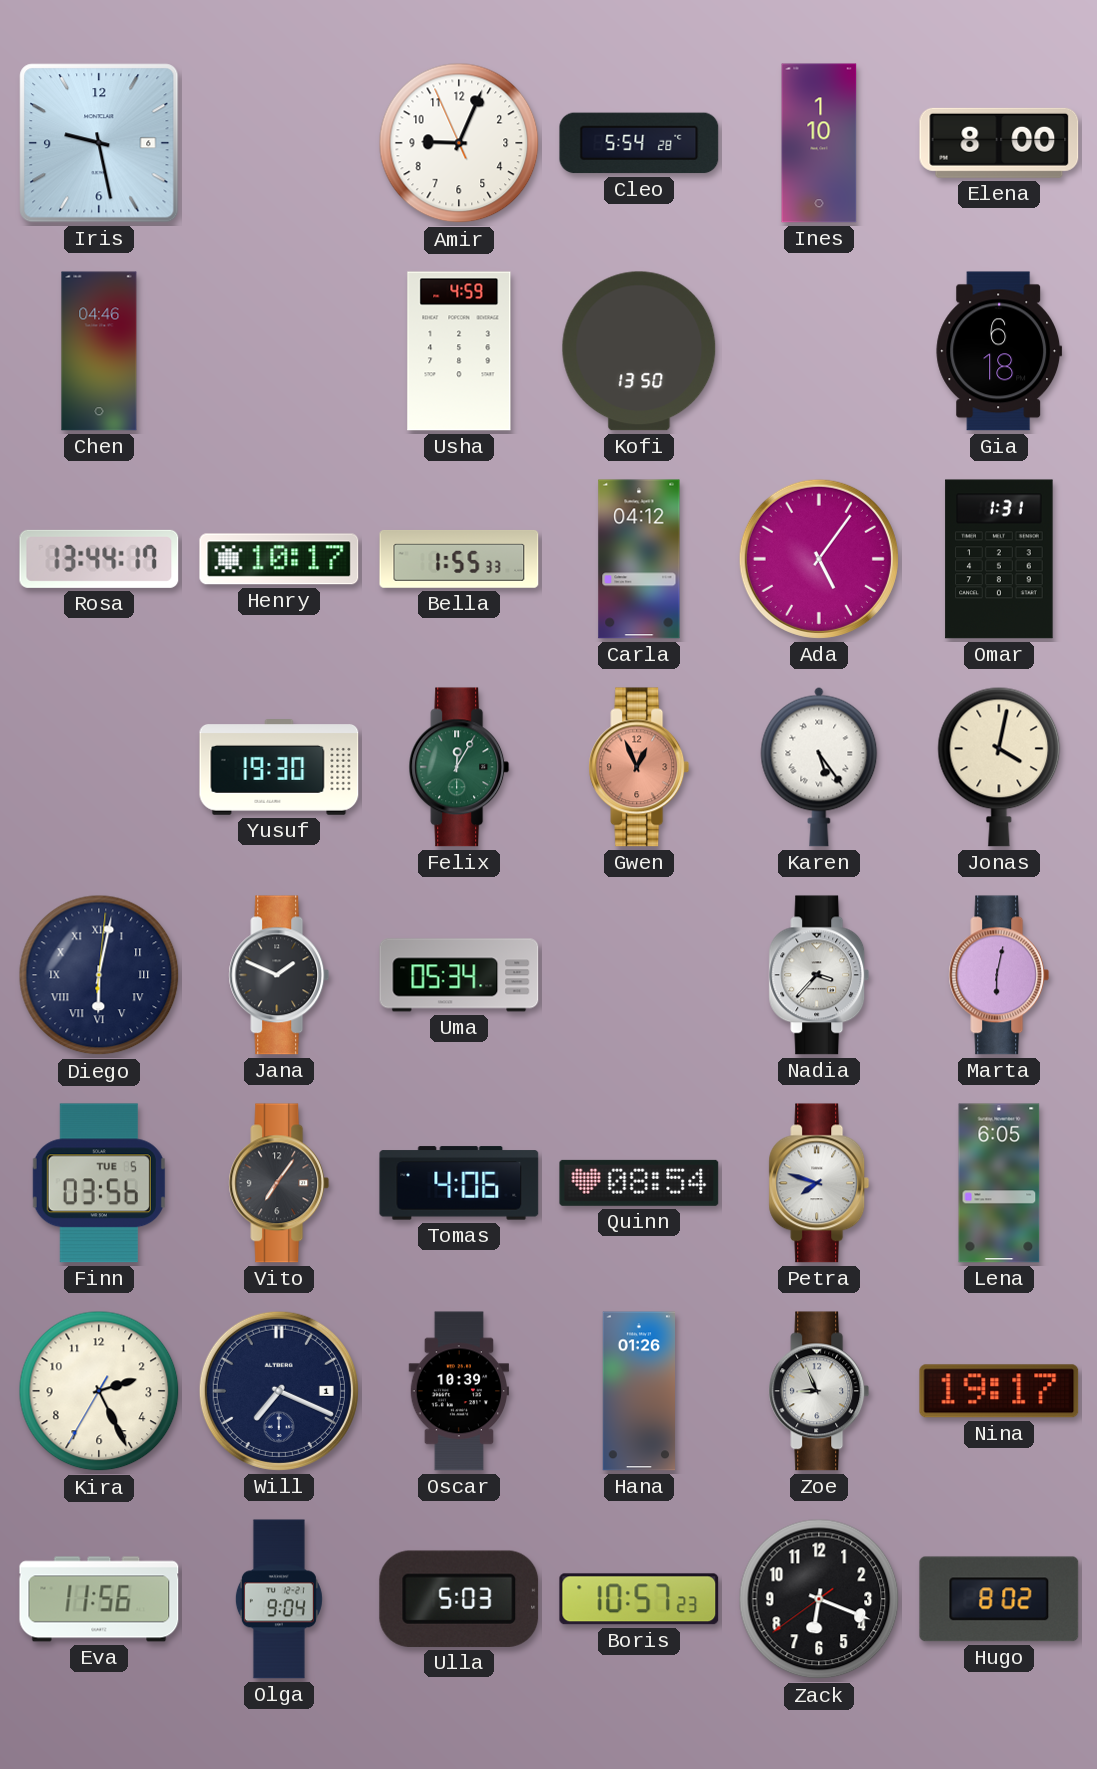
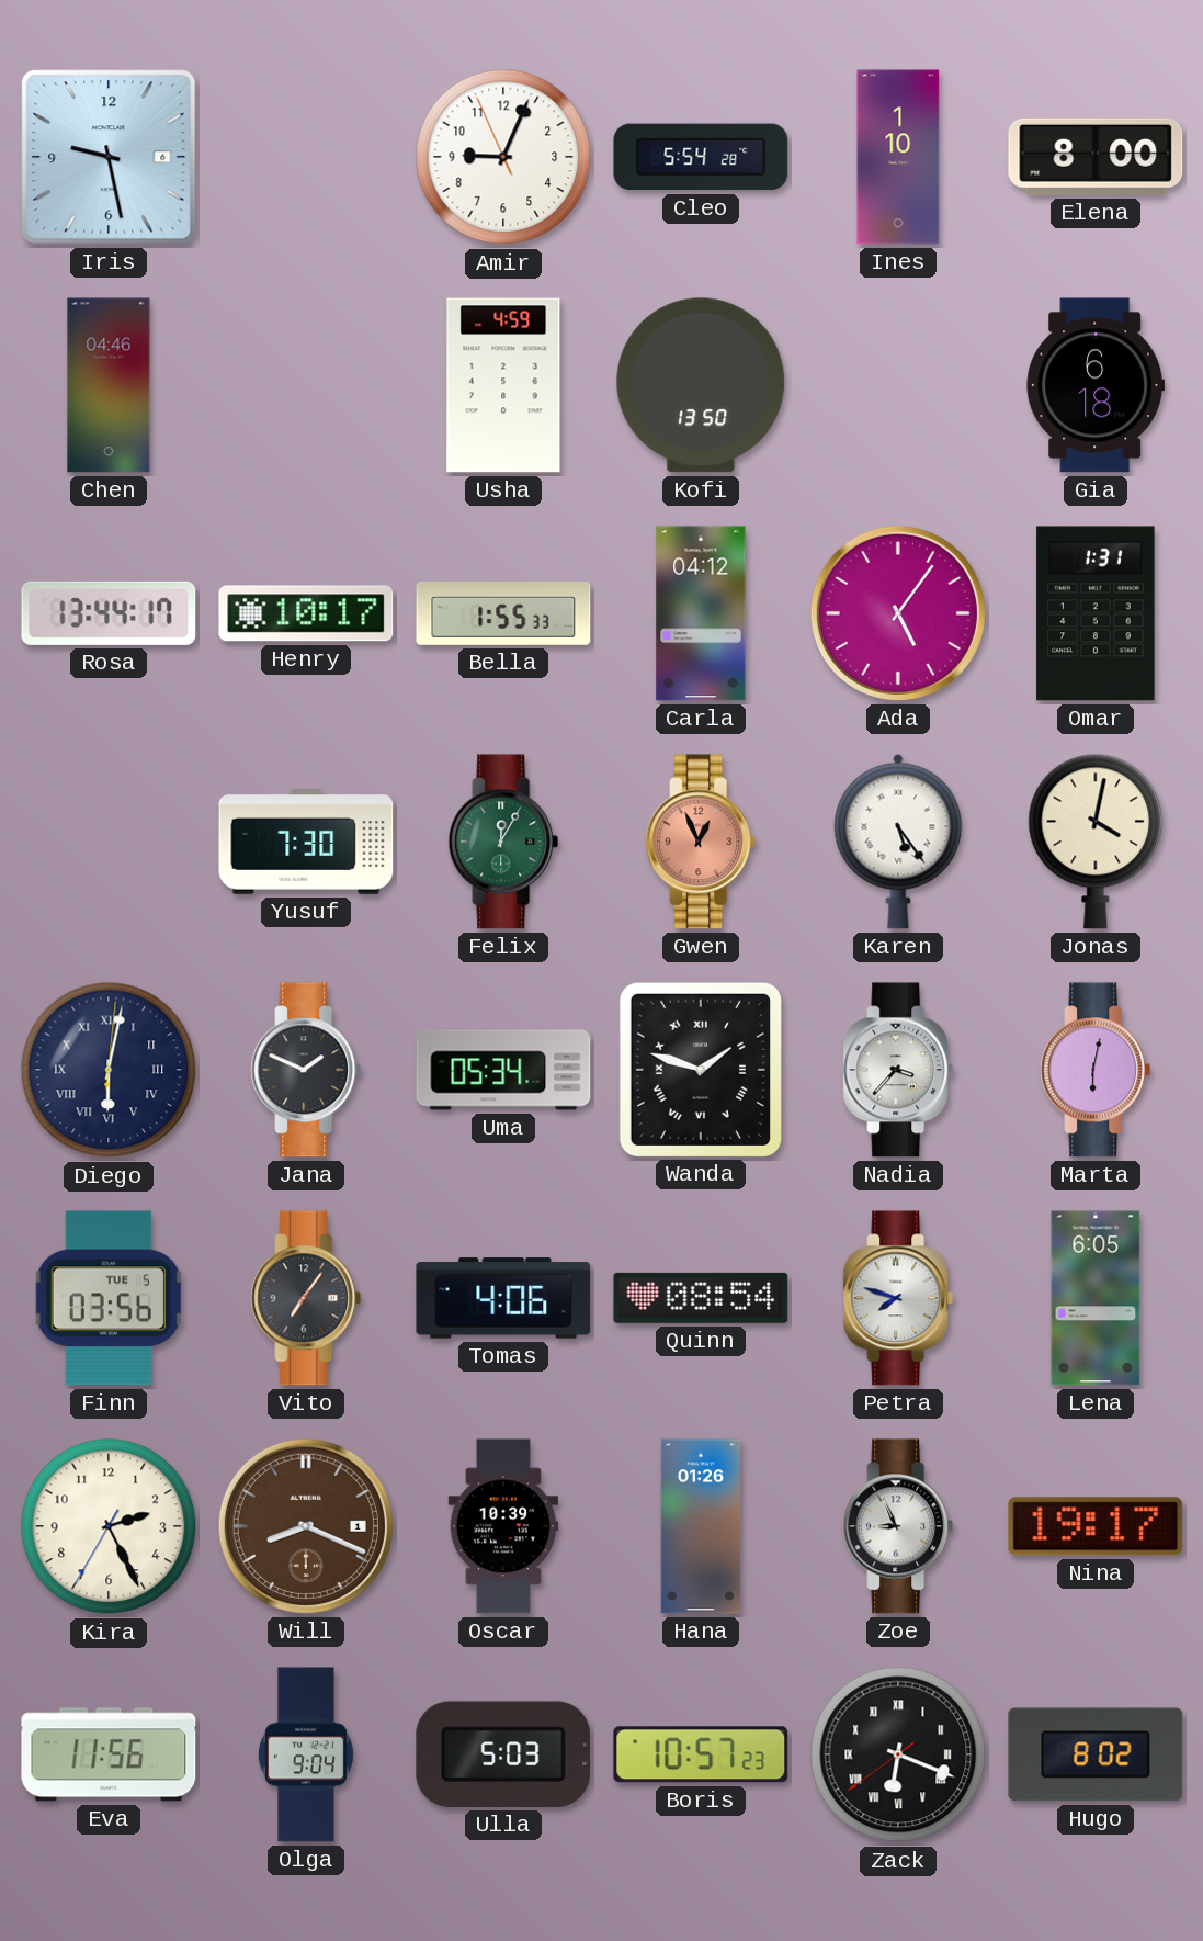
Yusuf: 19:30 -> 7:30
Wanda: none -> 1:48
Will: 7:19 -> 8:19
Will dial: navy -> brown
Zack numerals: Arabic -> Roman
